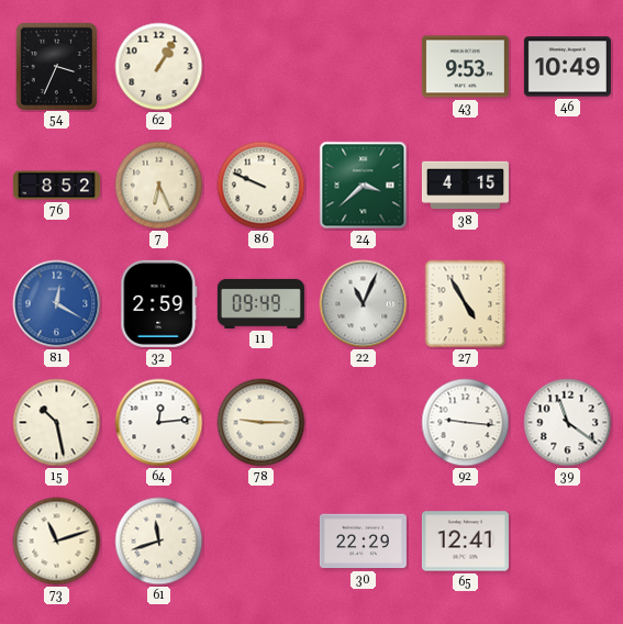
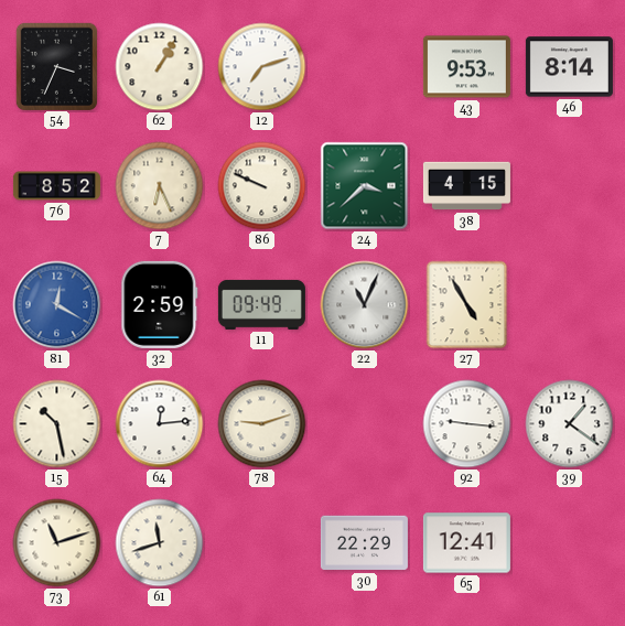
12: none -> 7:12
46: 10:49 -> 8:14
78: 9:15 -> 9:12
39: 11:21 -> 1:21
